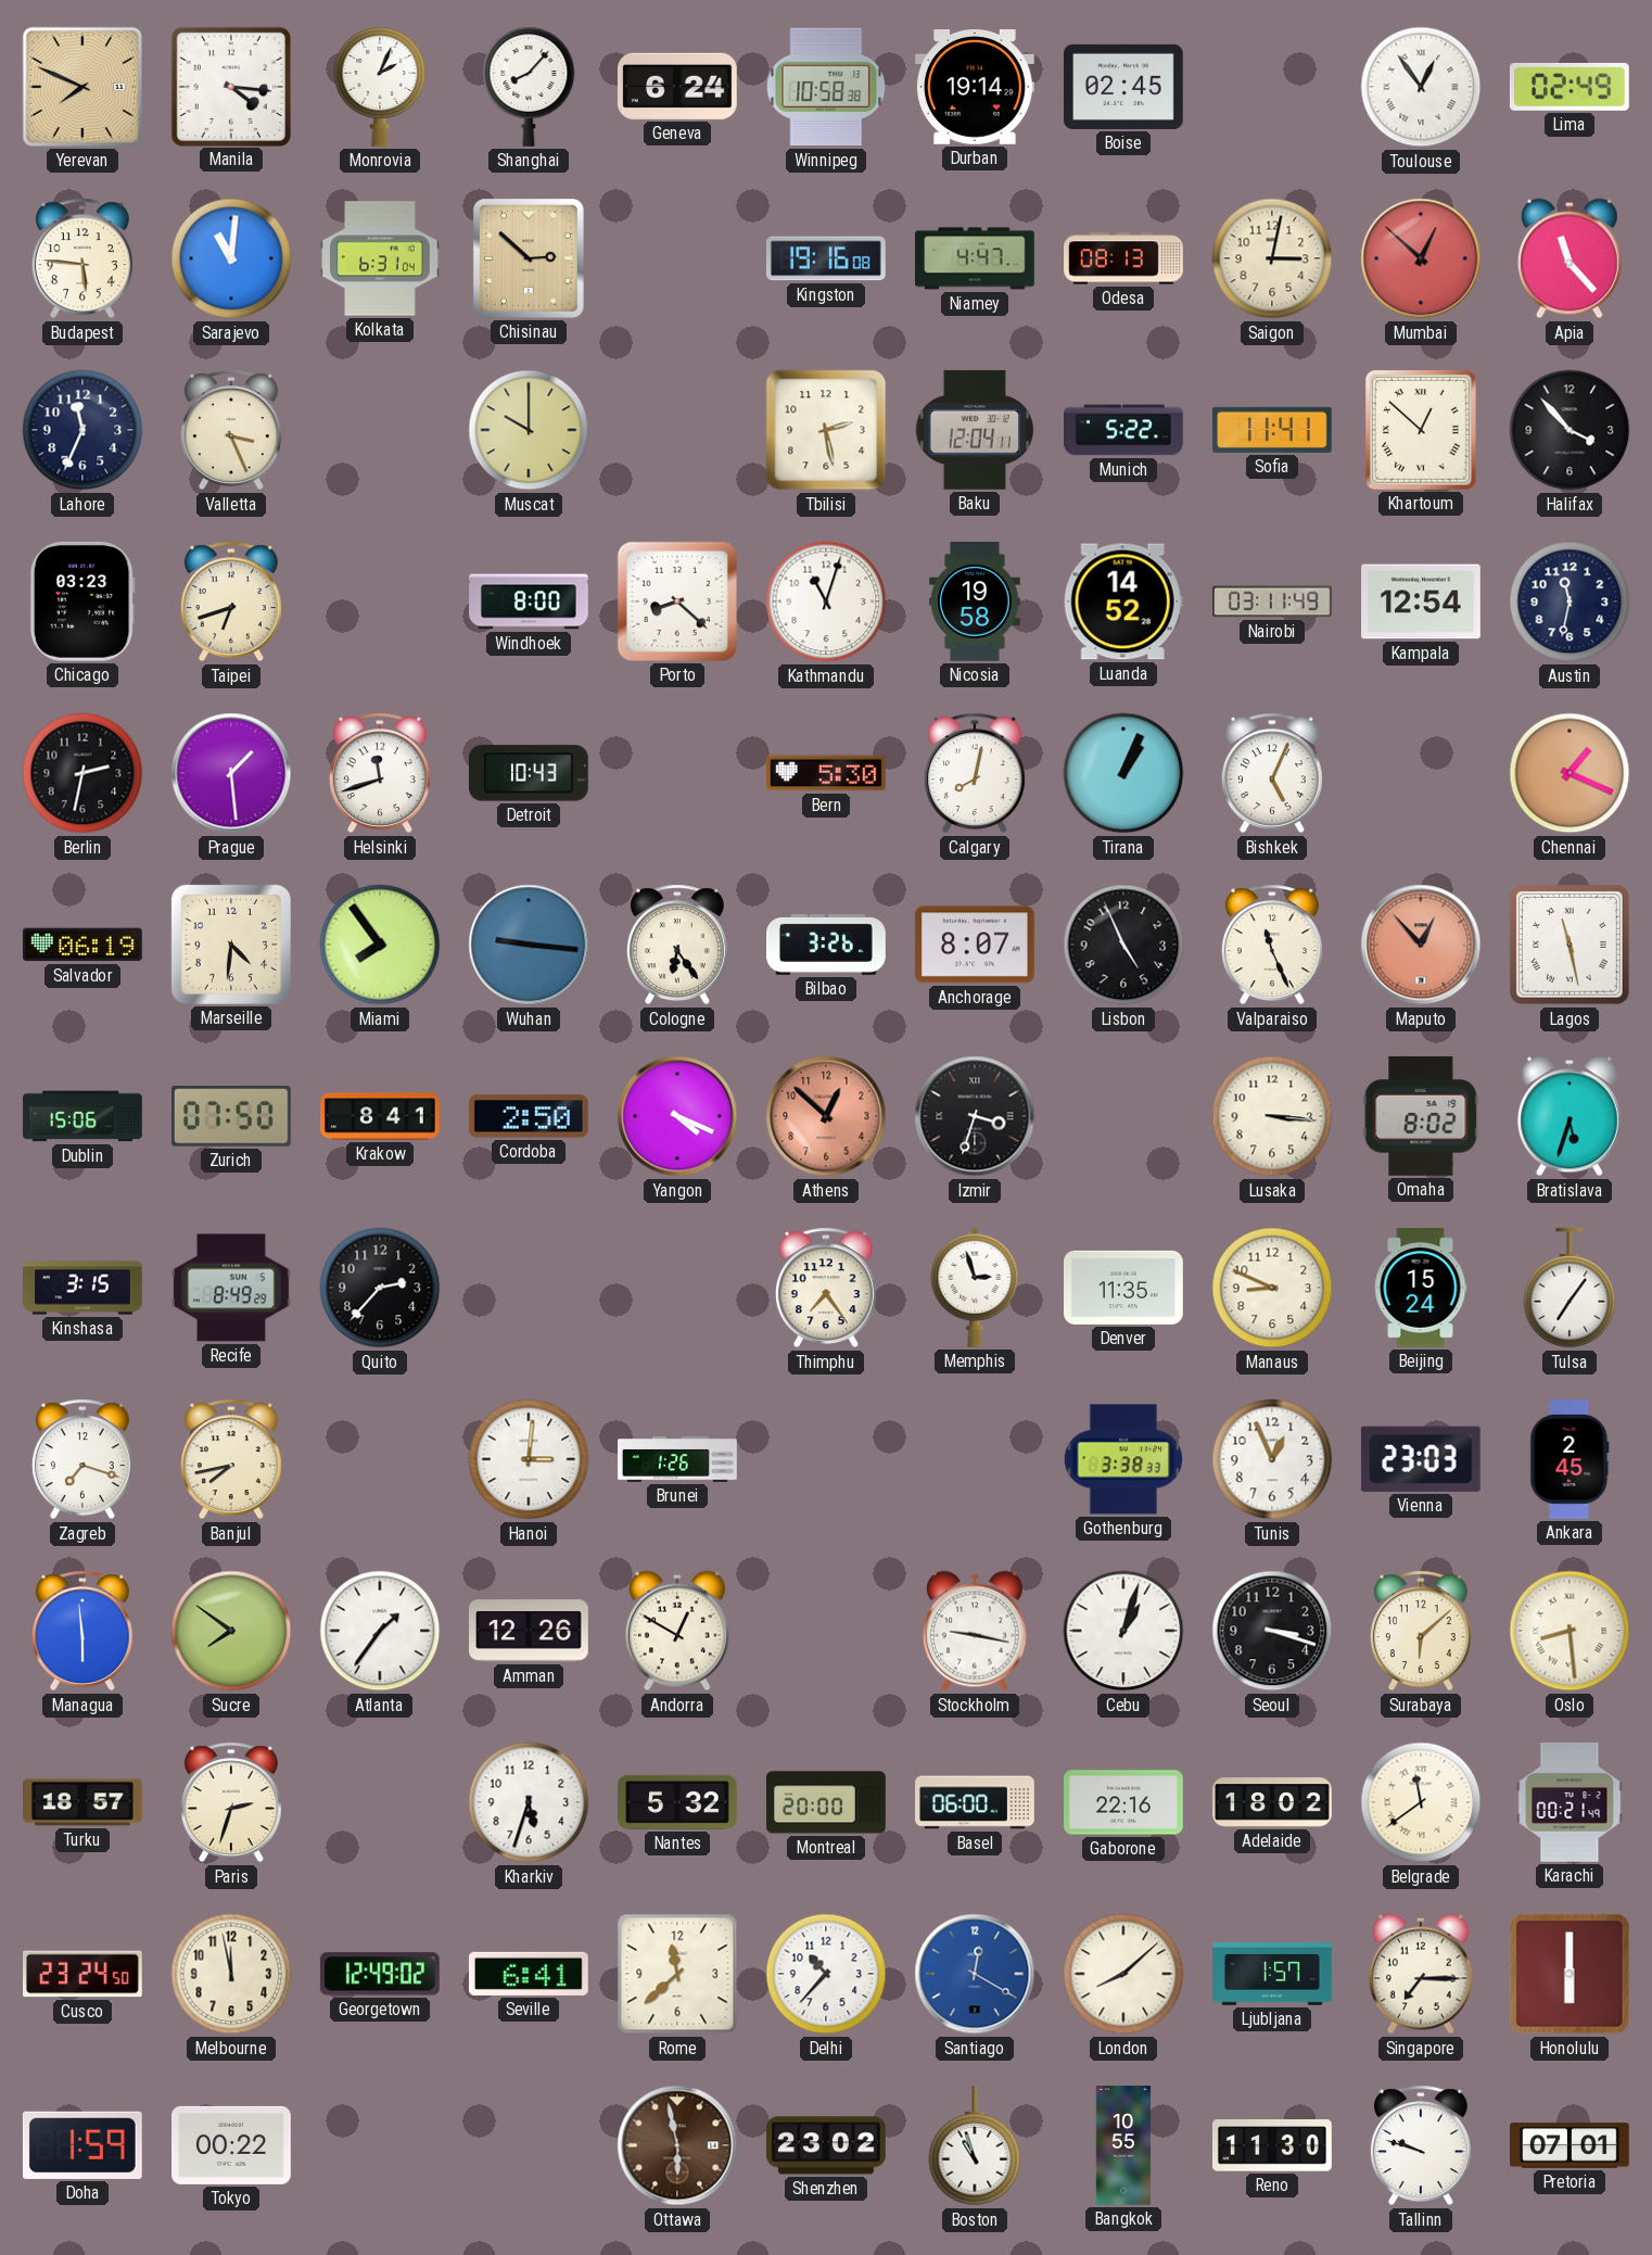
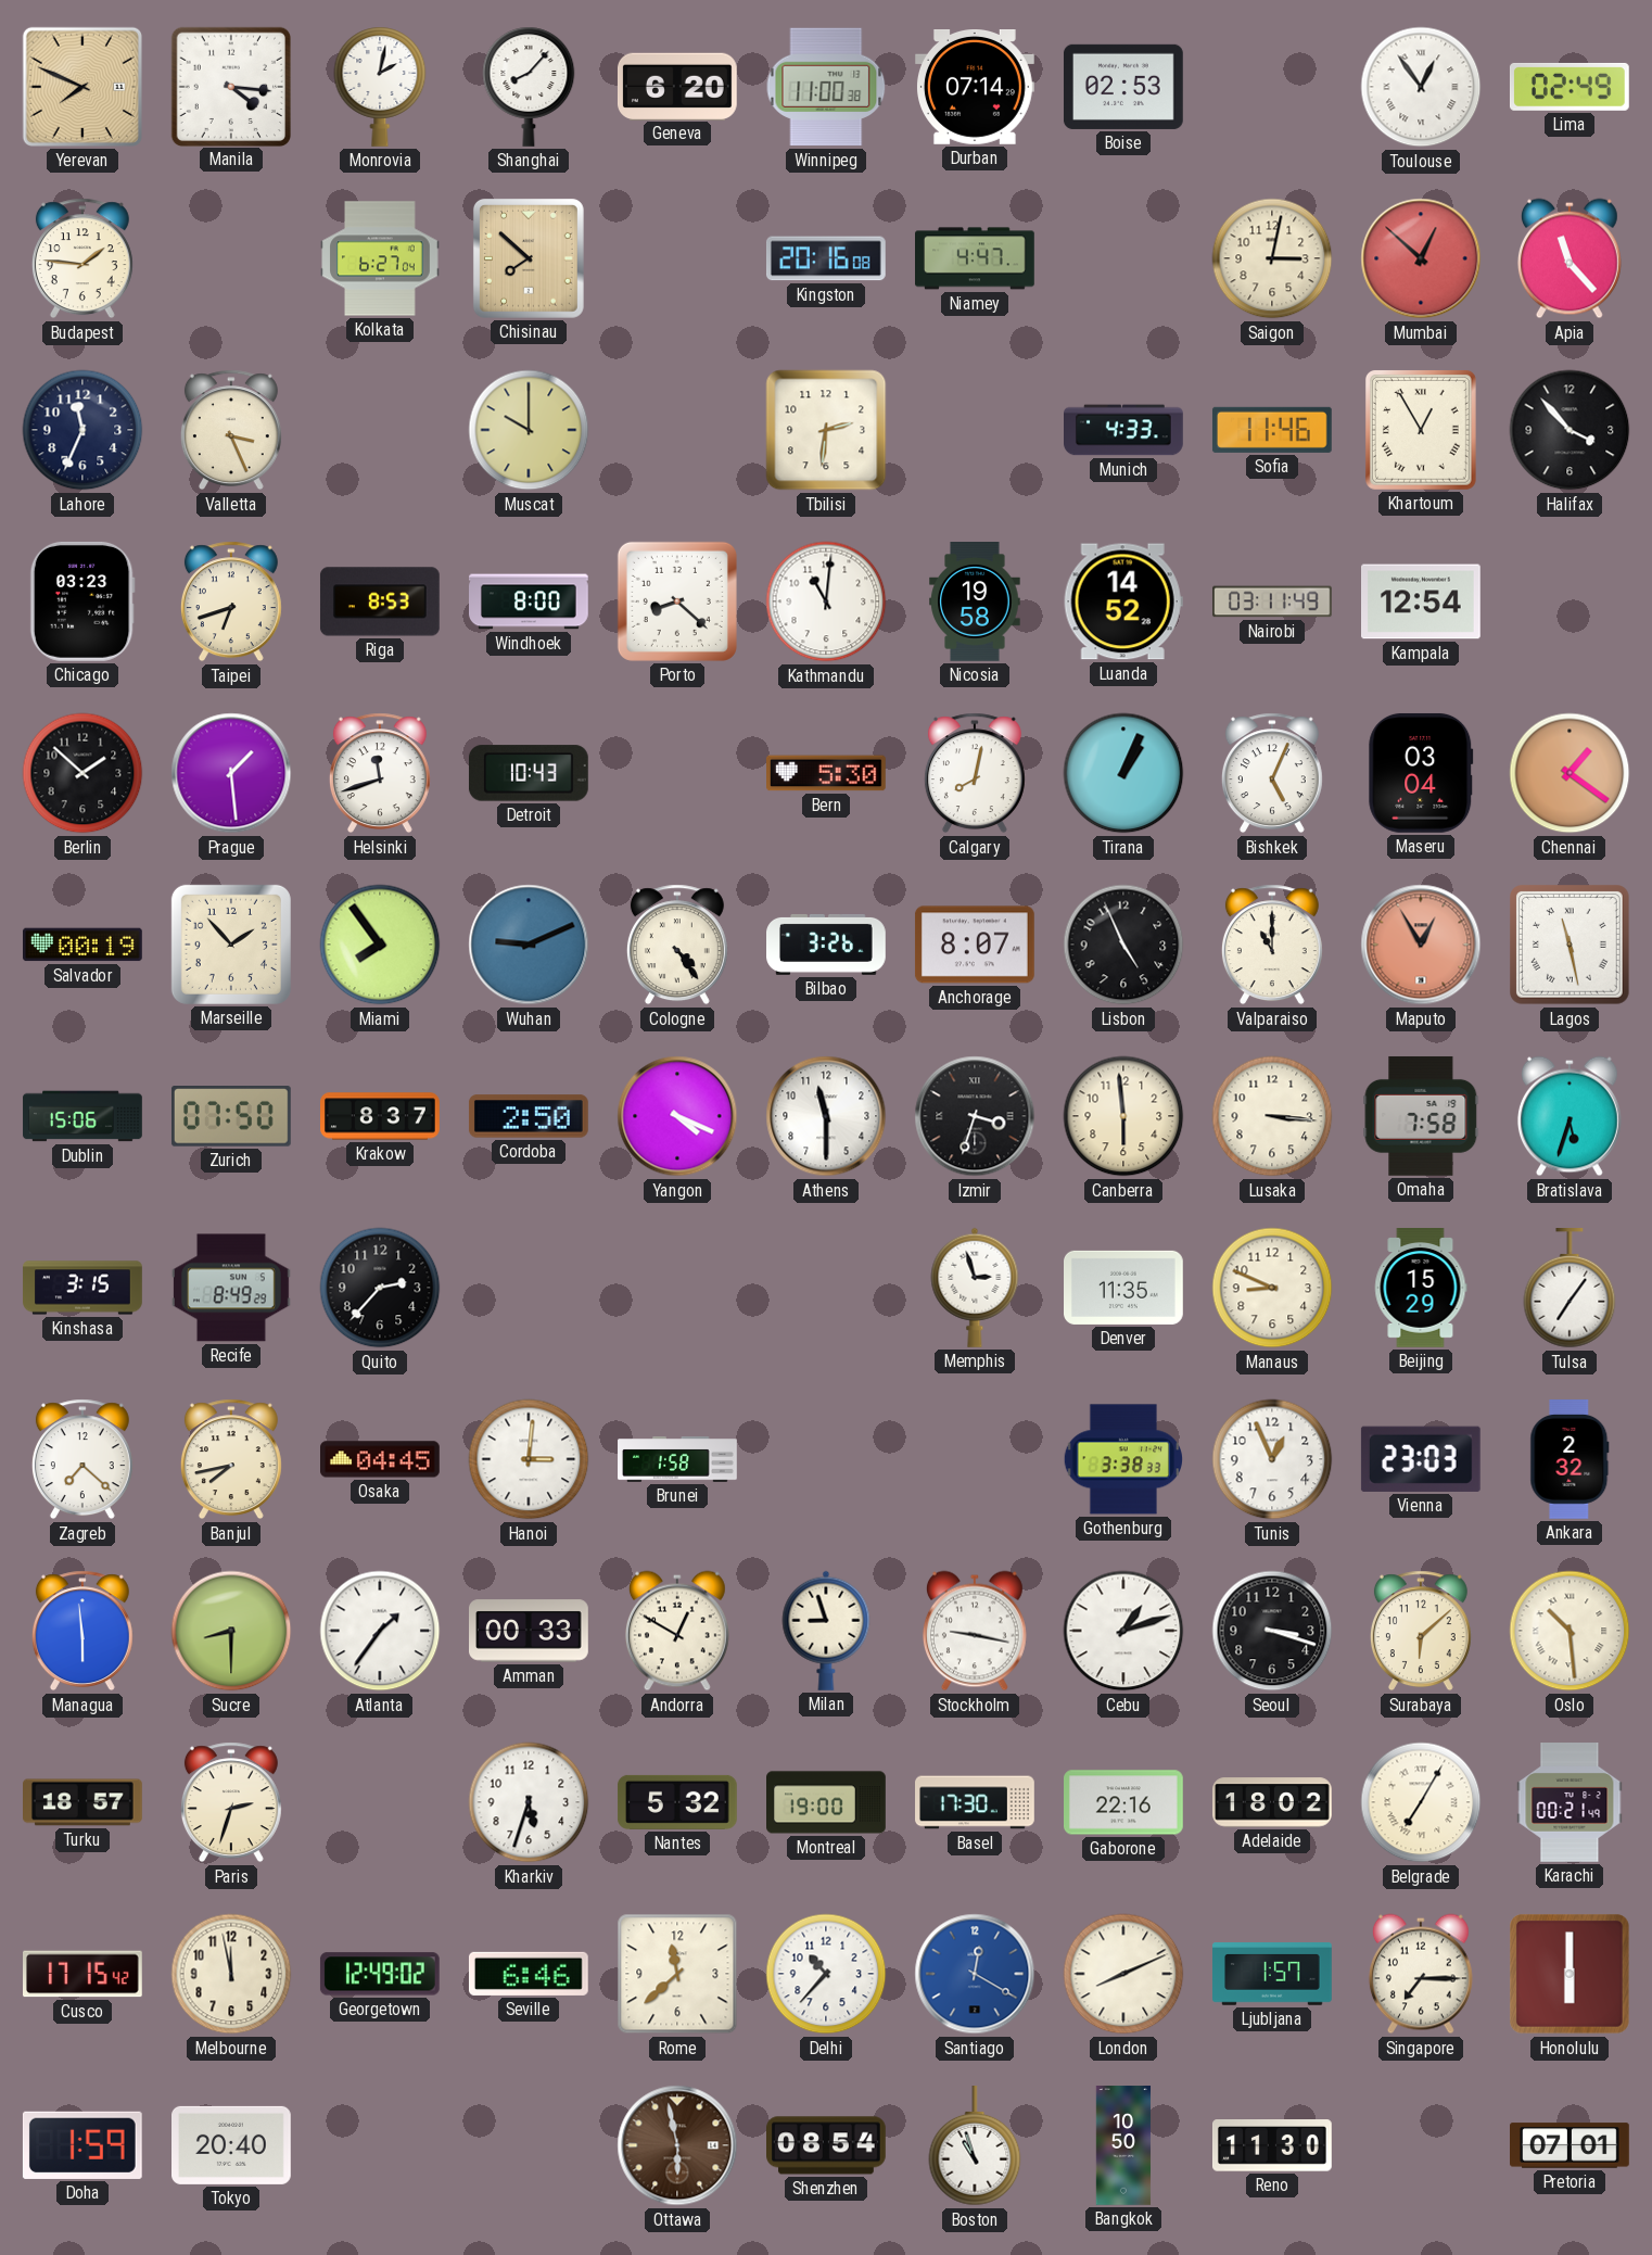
Monrovia: 2:04 -> 2:02
Geneva: 6:24 -> 6:20
Winnipeg: 10:58 -> 11:00
Durban: 19:14 -> 07:14
Boise: 02:45 -> 02:53
Budapest: 5:46 -> 1:46
Sarajevo: 11:01 -> none
Kolkata: 6:31 -> 6:27
Chisinau: 2:52 -> 7:52
Kingston: 19:16 -> 20:16
Odesa: 08:13 -> none
Tbilisi: 2:28 -> 2:31
Baku: 12:04 -> none
Munich: 5:22 -> 4:33
Sofia: 11:41 -> 11:46
Khartoum: 12:52 -> 12:55
Riga: none -> 8:53
Kathmandu: 11:03 -> 11:01
Austin: 11:32 -> none
Berlin: 2:32 -> 1:52
Maseru: none -> 03:04
Chennai: 1:19 -> 1:21
Salvador: 06:19 -> 00:19
Marseille: 4:31 -> 1:53
Wuhan: 9:16 -> 9:11
Cologne: 6:24 -> 4:24
Valparaiso: 11:26 -> 11:00
Maputo: 12:53 -> 12:55
Krakow: 8:41 -> 8:37
Athens: 12:52 -> 11:30
Athens dial: salmon -> white
Canberra: none -> 5:59
Omaha: 8:02 -> 7:58
Thimphu: 7:24 -> none
Beijing: 15:24 -> 15:29
Zagreb: 7:18 -> 7:22
Osaka: none -> 04:45
Brunei: 1:26 -> 1:58
Ankara: 2:45 -> 2:32
Sucre: 7:51 -> 8:30
Amman: 12:26 -> 00:33
Milan: none -> 8:57
Cebu: 1:03 -> 1:12
Oslo: 8:29 -> 10:29
Montreal: 20:00 -> 19:00
Basel: 06:00 -> 17:30
Belgrade: 11:39 -> 7:05
Cusco: 23:24 -> 17:15
Seville: 6:41 -> 6:46
London: 8:08 -> 8:11
Tokyo: 00:22 -> 20:40
Shenzhen: 23:02 -> 08:54
Bangkok: 10:55 -> 10:50
Tallinn: 9:48 -> none
